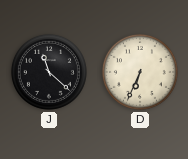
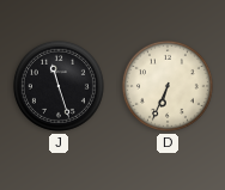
J: 11:22 -> 11:27
